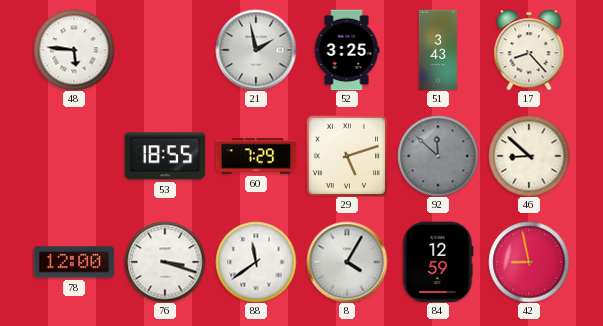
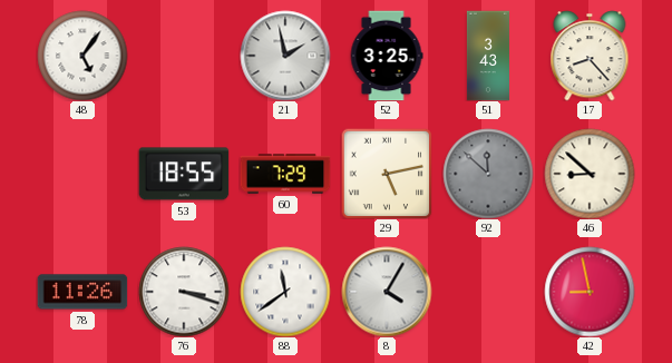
48: 5:46 -> 5:06
29: 5:12 -> 5:13
78: 12:00 -> 11:26
84: 12:59 -> none
